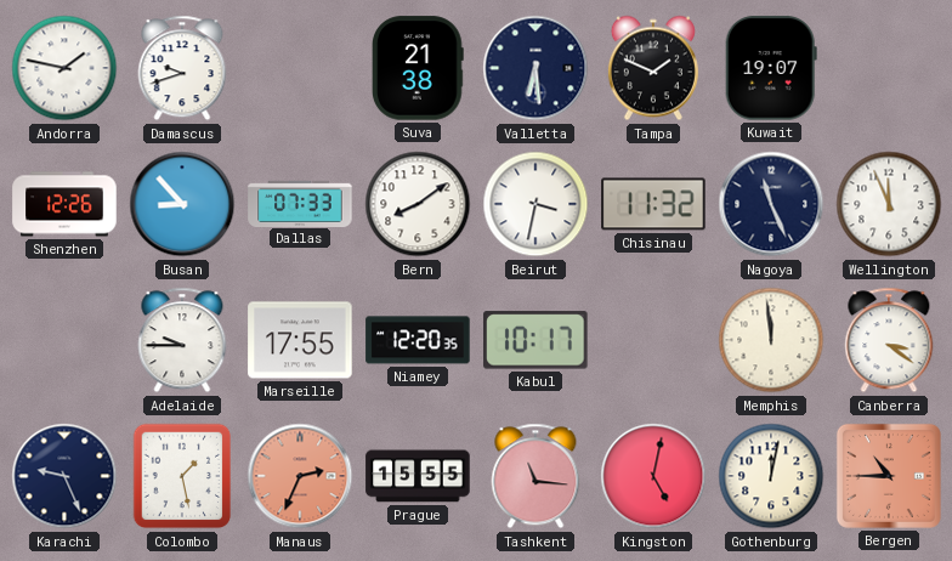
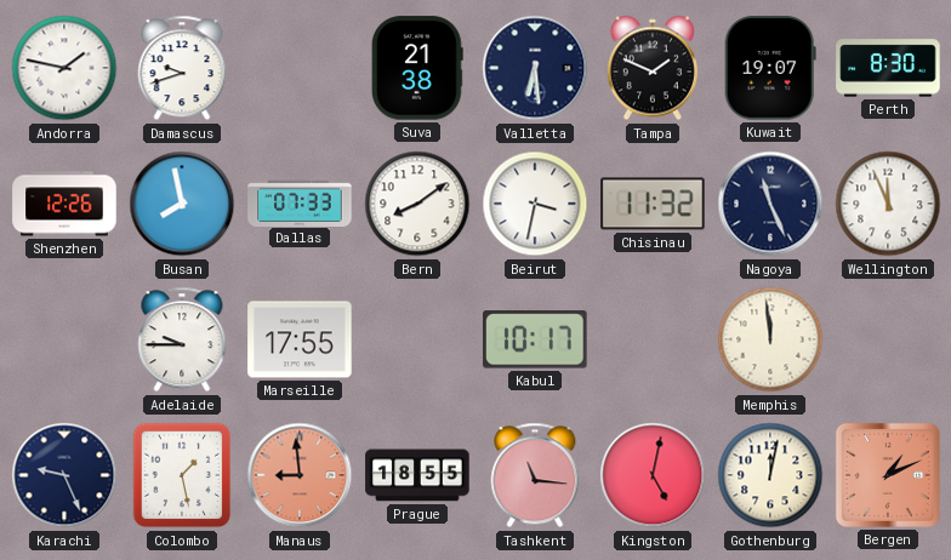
Perth: none -> 8:30
Busan: 8:53 -> 7:58
Niamey: 12:20 -> none
Canberra: 3:21 -> none
Manaus: 2:34 -> 8:59
Prague: 15:55 -> 18:55
Bergen: 10:45 -> 1:11
